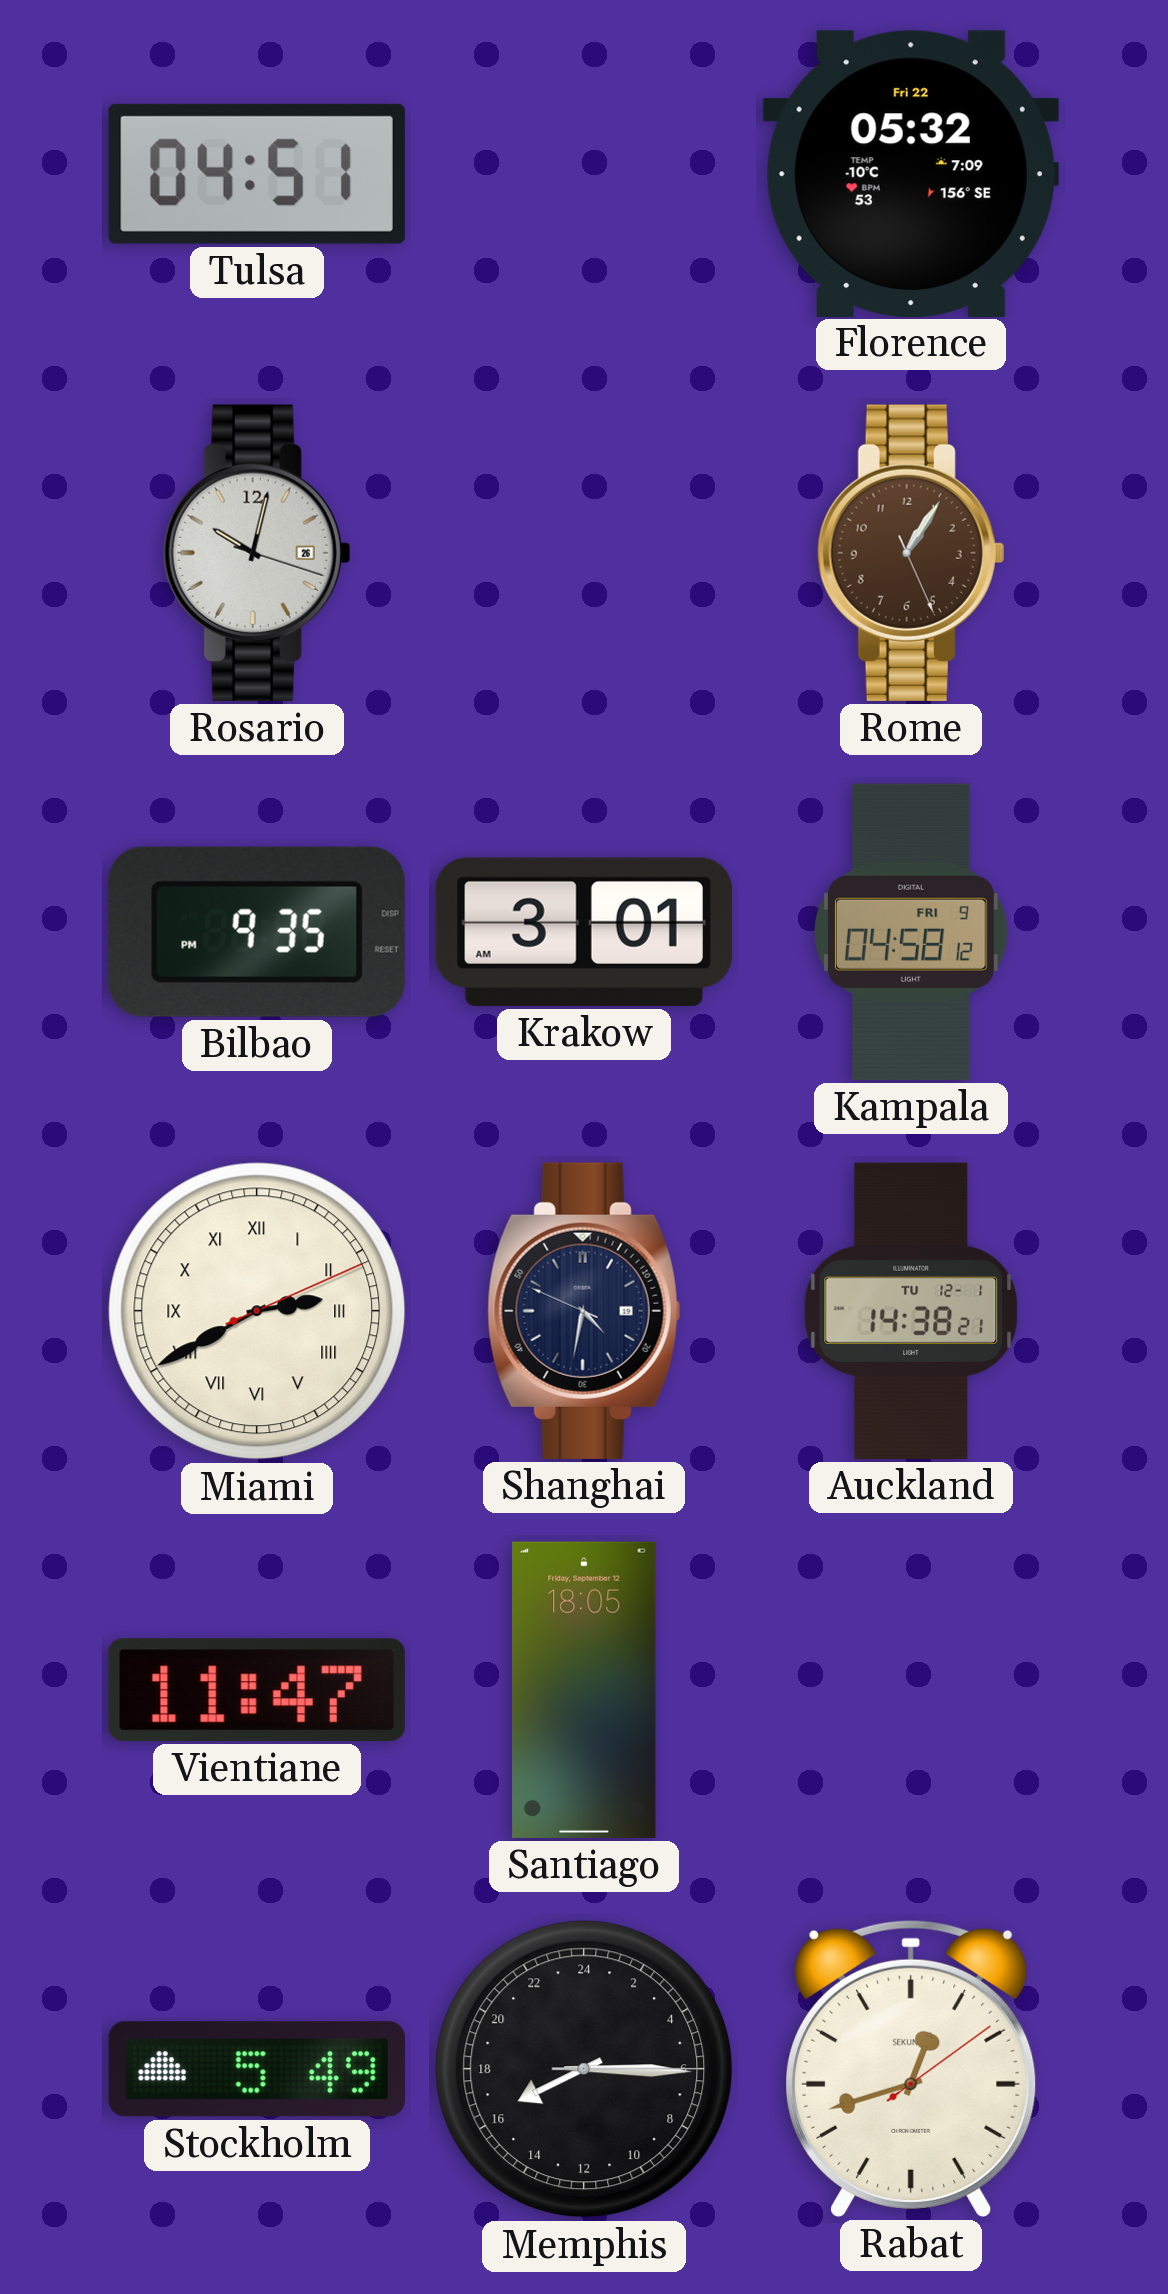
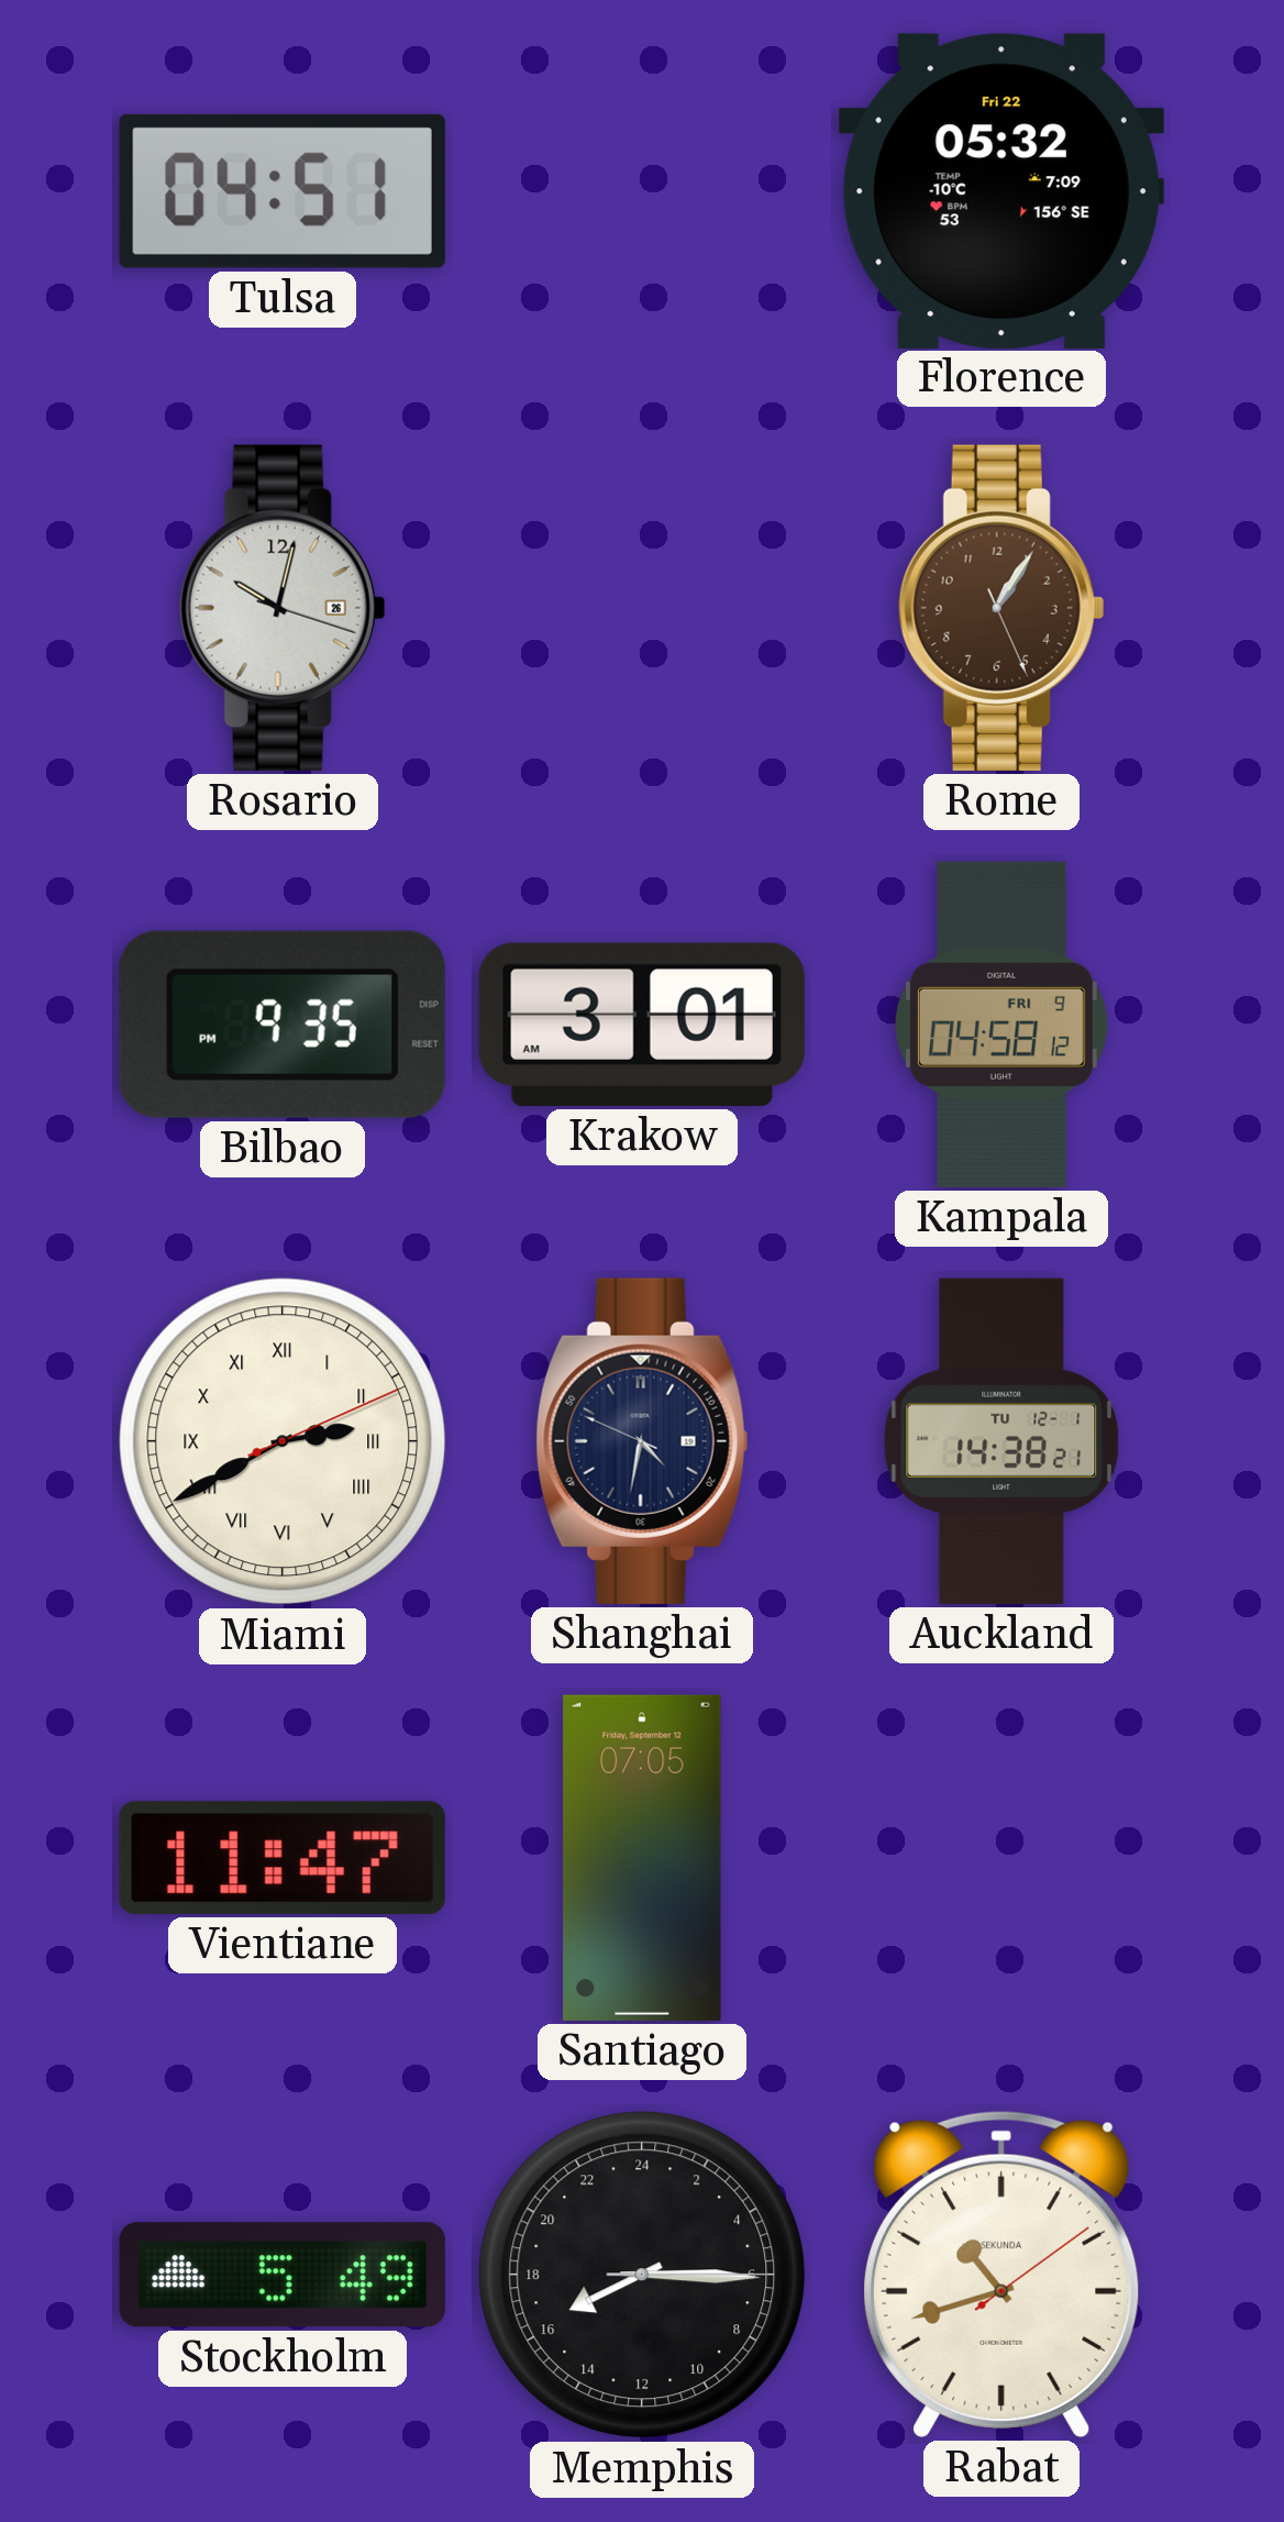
Santiago: 18:05 -> 07:05
Rabat: 12:42 -> 10:42
